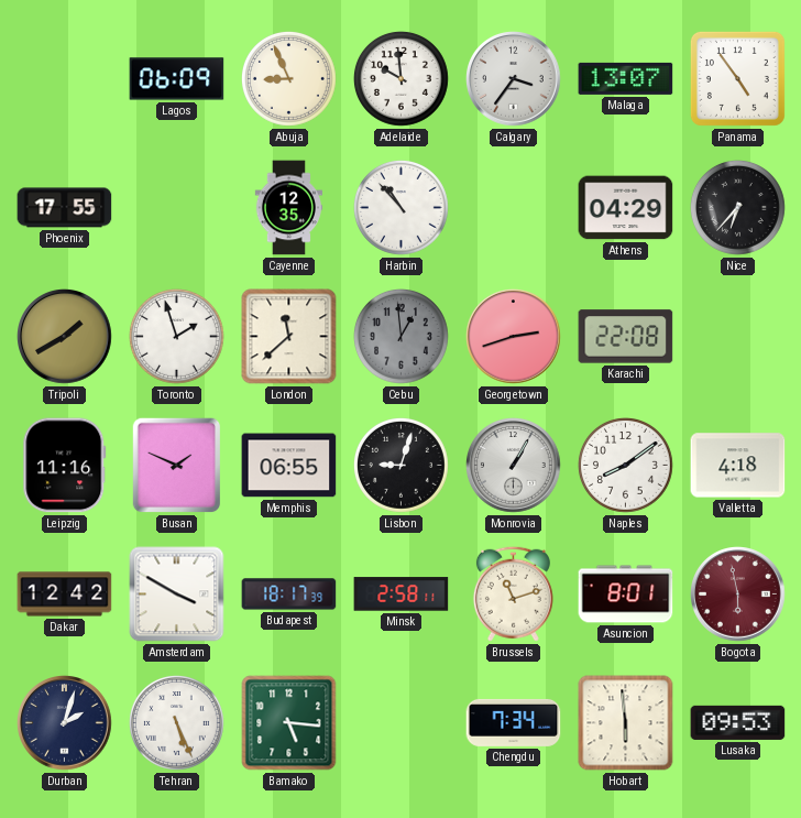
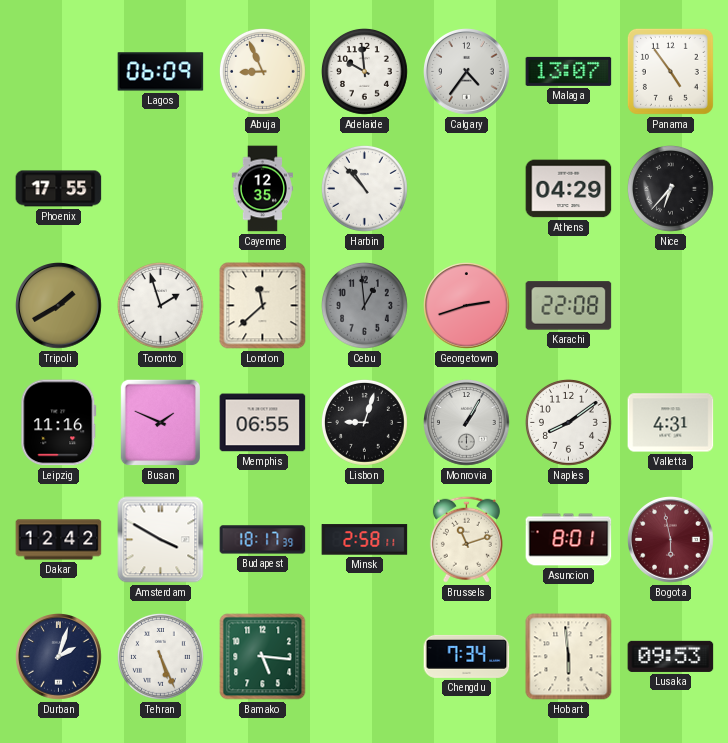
Calgary: 3:36 -> 4:36
Valletta: 4:18 -> 4:31
